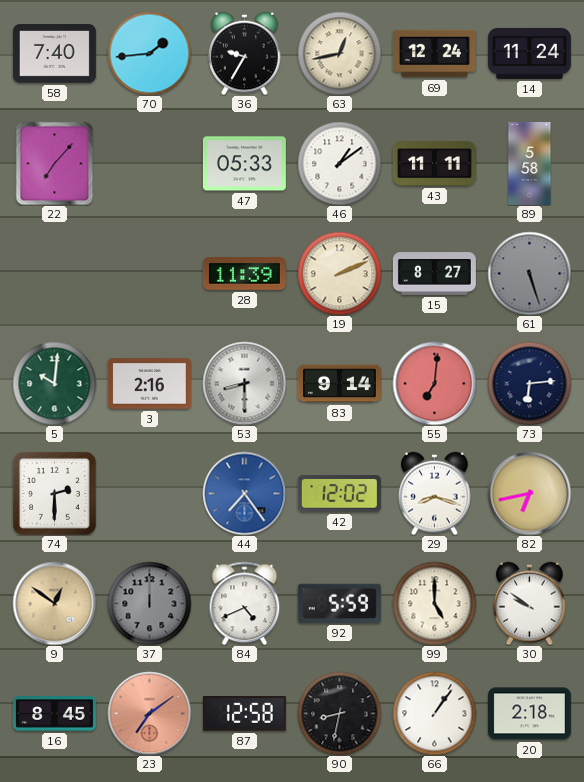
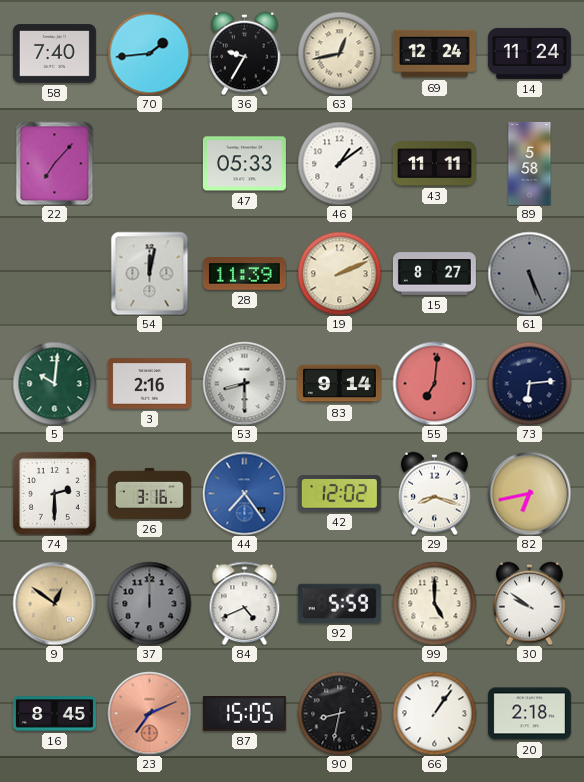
54: none -> 12:02
61: 5:27 -> 5:26
26: none -> 3:16
23: 7:09 -> 7:11
87: 12:58 -> 15:05
